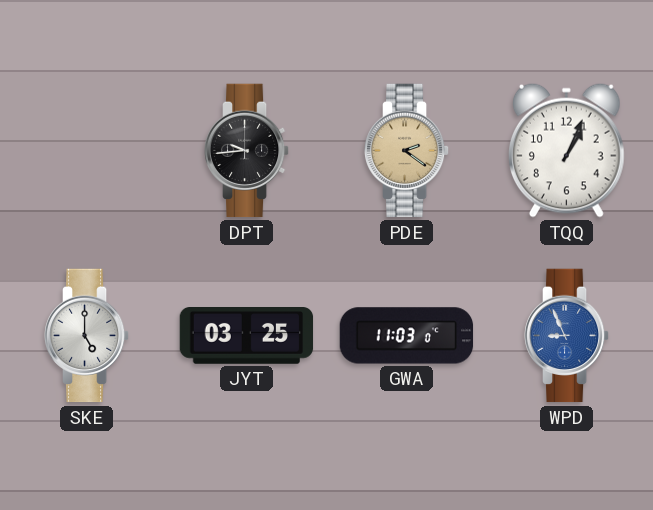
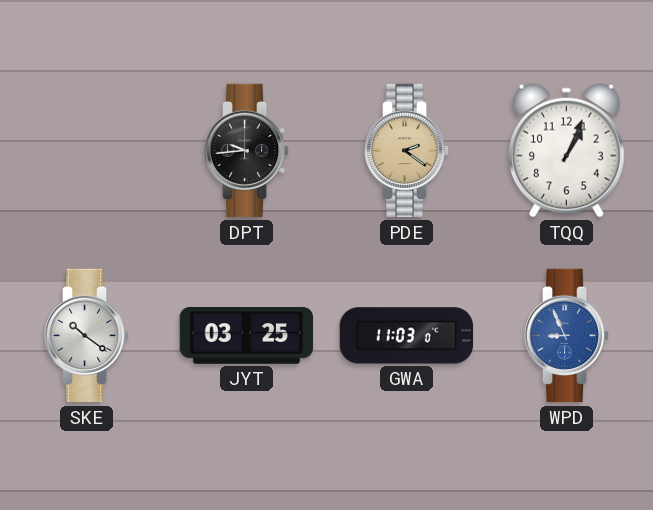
SKE: 5:00 -> 10:21
